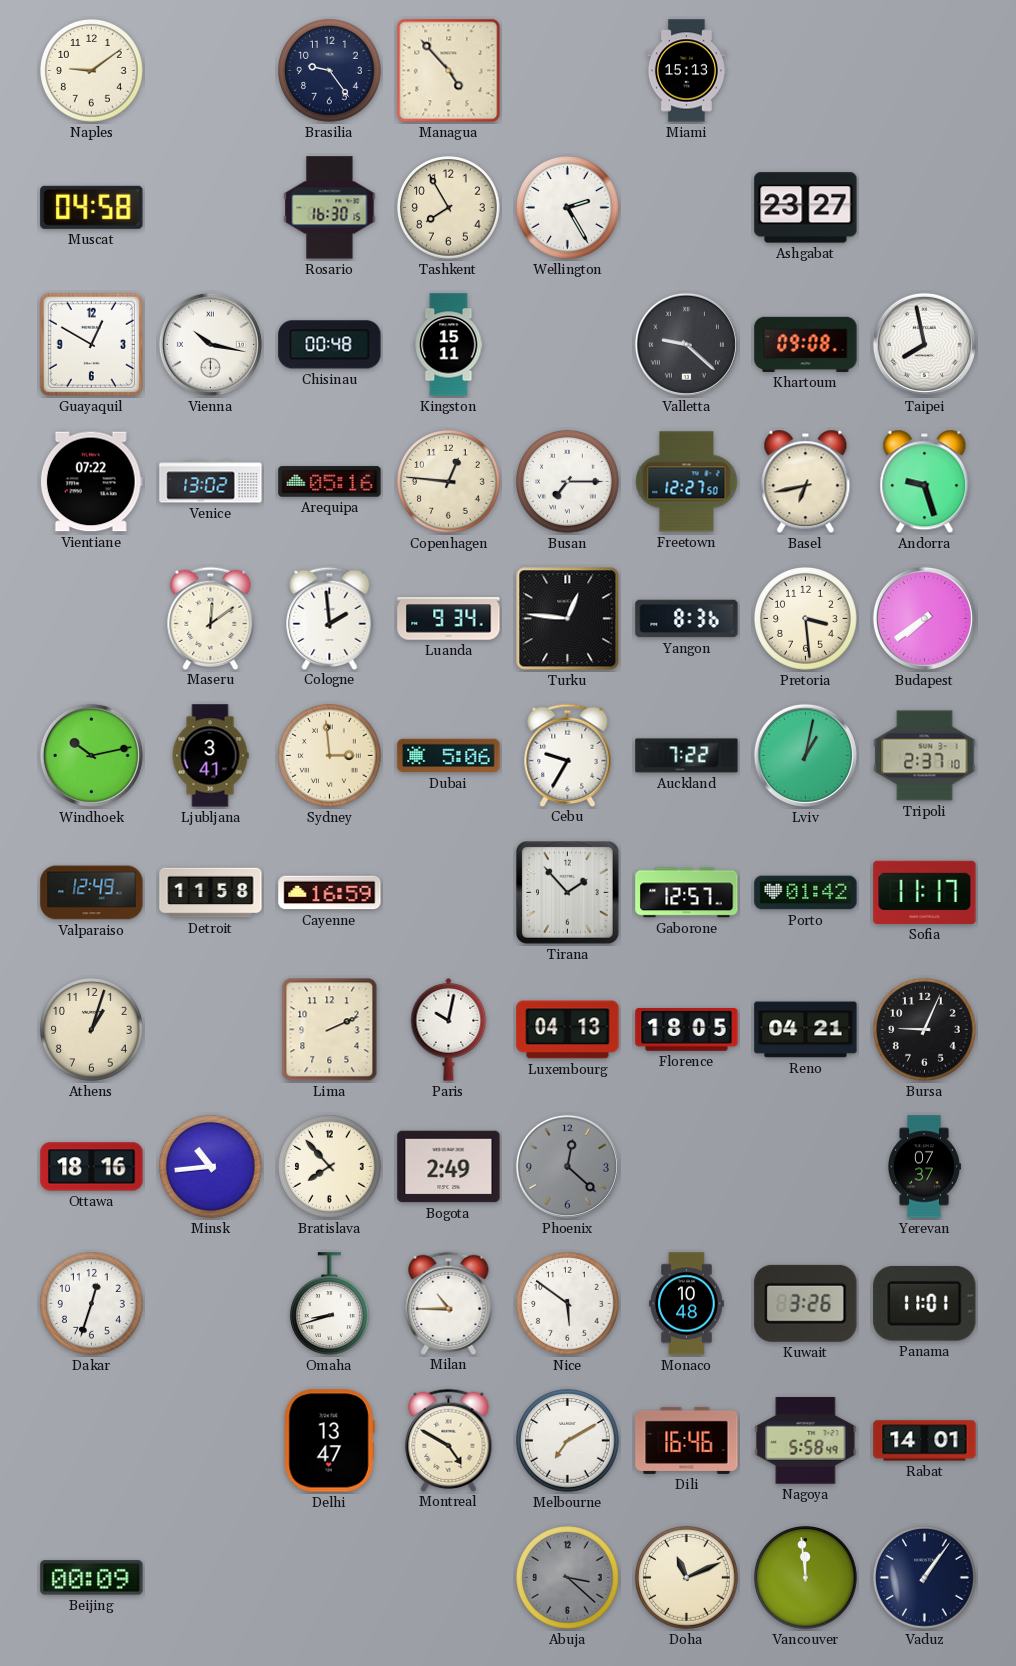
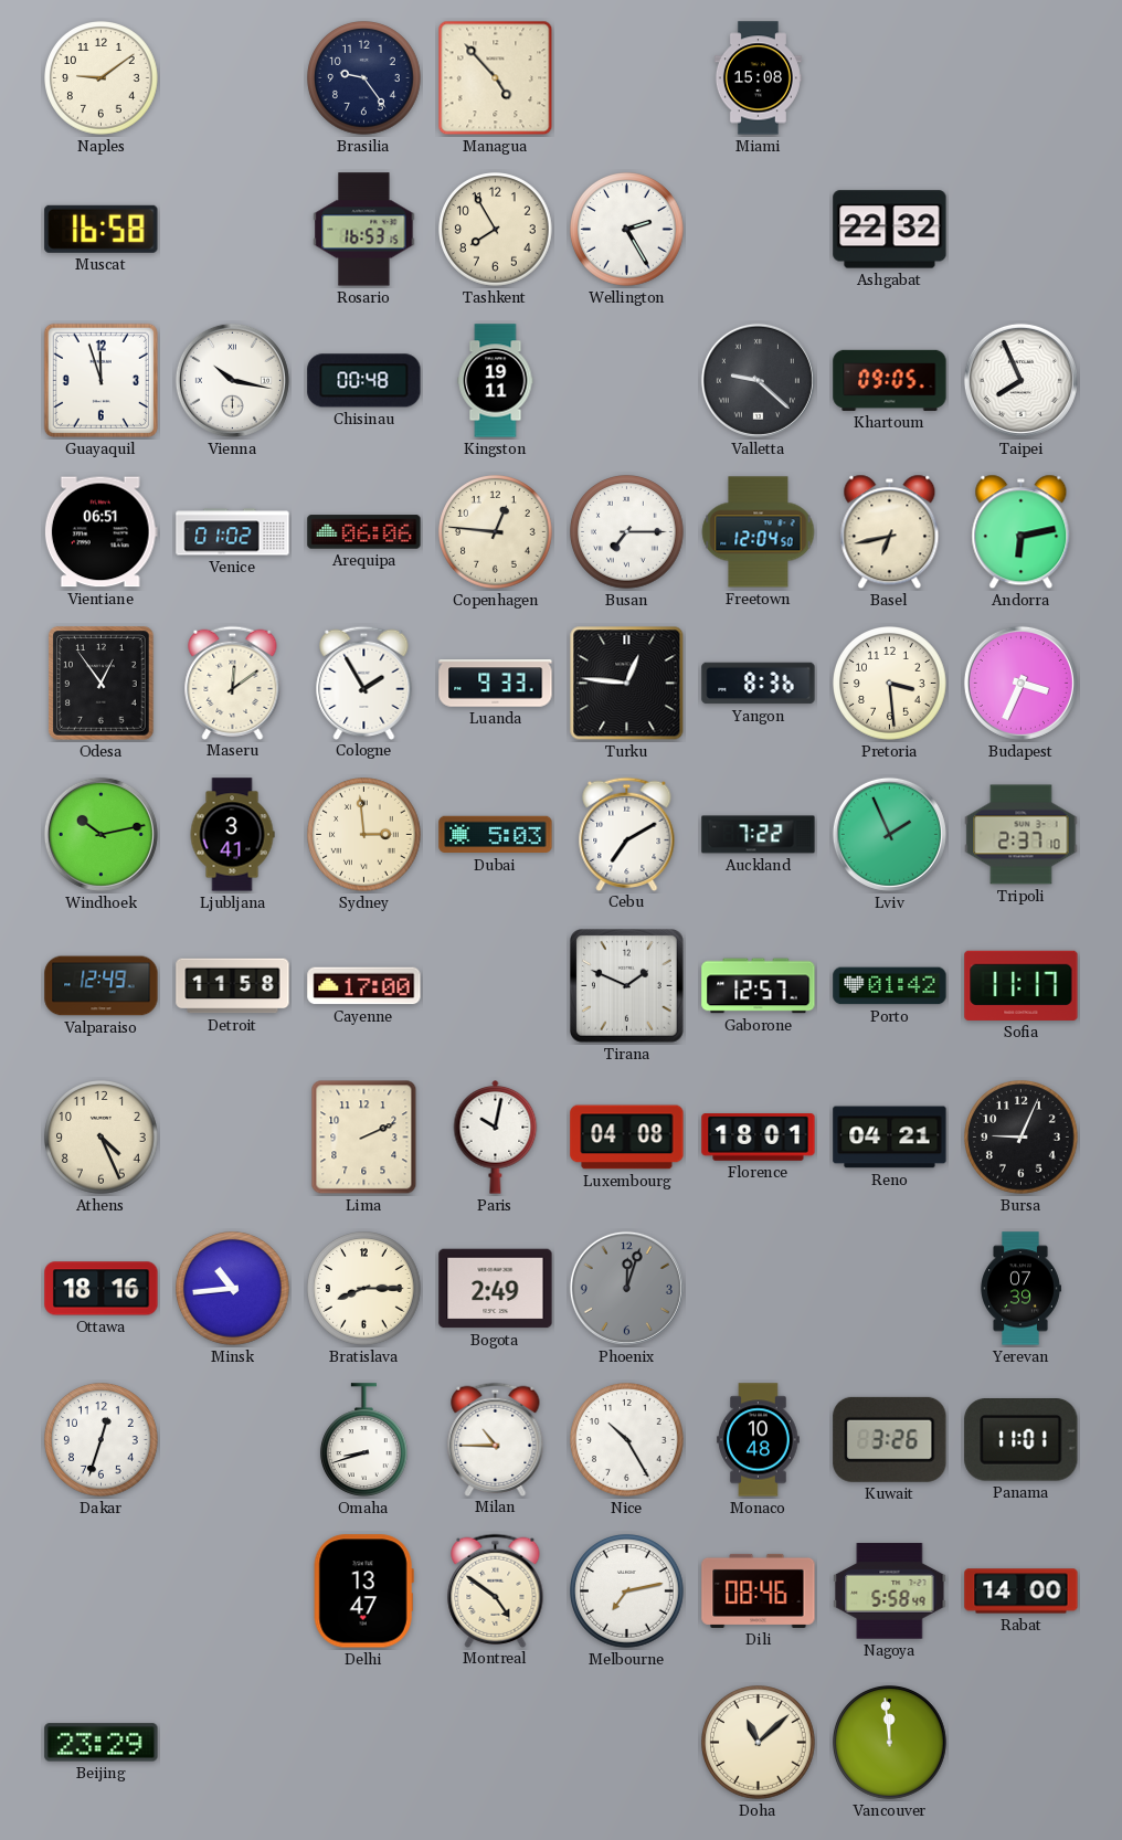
Miami: 15:13 -> 15:08
Muscat: 04:58 -> 16:58
Rosario: 16:30 -> 16:53
Ashgabat: 23:27 -> 22:32
Guayaquil: 12:50 -> 11:57
Kingston: 15:11 -> 19:11
Khartoum: 09:08 -> 09:05
Taipei: 7:58 -> 7:56
Vientiane: 07:22 -> 06:51
Venice: 13:02 -> 01:02
Arequipa: 05:16 -> 06:06
Freetown: 12:27 -> 12:04
Andorra: 9:27 -> 6:13
Odesa: none -> 12:54
Cologne: 1:59 -> 1:55
Luanda: 9:34 -> 9:33
Budapest: 7:39 -> 3:34
Dubai: 5:06 -> 5:03
Cebu: 9:35 -> 7:10
Lviv: 1:02 -> 1:56
Cayenne: 16:59 -> 17:00
Tirana: 1:53 -> 1:49
Athens: 1:03 -> 4:26
Luxembourg: 04:13 -> 04:08
Florence: 18:05 -> 18:01
Bratislava: 7:53 -> 8:15
Phoenix: 12:22 -> 12:03
Yerevan: 07:37 -> 07:39
Nice: 5:51 -> 10:25
Montreal: 4:50 -> 4:51
Melbourne: 7:10 -> 7:13
Dili: 16:46 -> 08:46
Rabat: 14:01 -> 14:00
Beijing: 00:09 -> 23:29
Abuja: 3:22 -> none
Doha: 11:11 -> 11:08
Vaduz: 1:06 -> none
